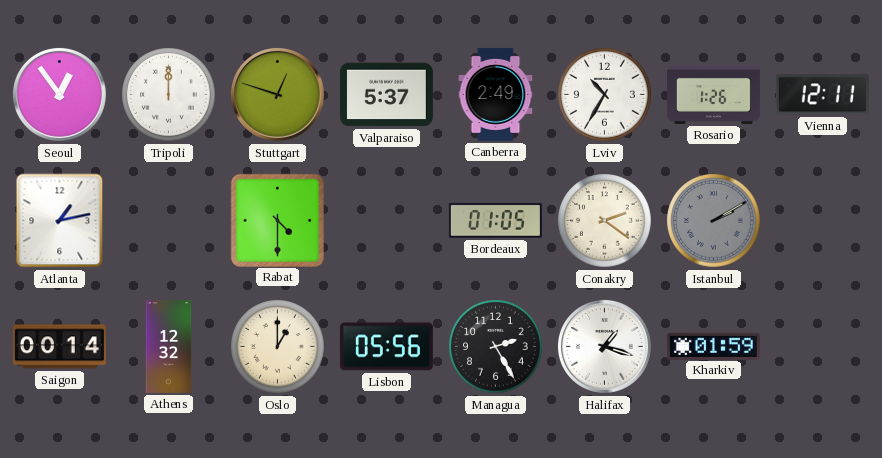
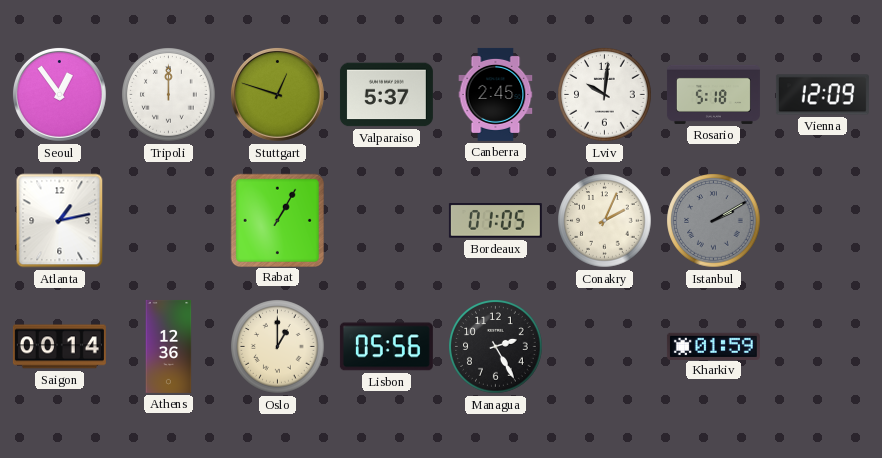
Canberra: 2:49 -> 2:45
Lviv: 10:35 -> 10:01
Rosario: 1:26 -> 5:18
Vienna: 12:11 -> 12:09
Rabat: 4:30 -> 1:05
Conakry: 2:21 -> 2:04
Athens: 12:32 -> 12:36
Halifax: 1:18 -> none
